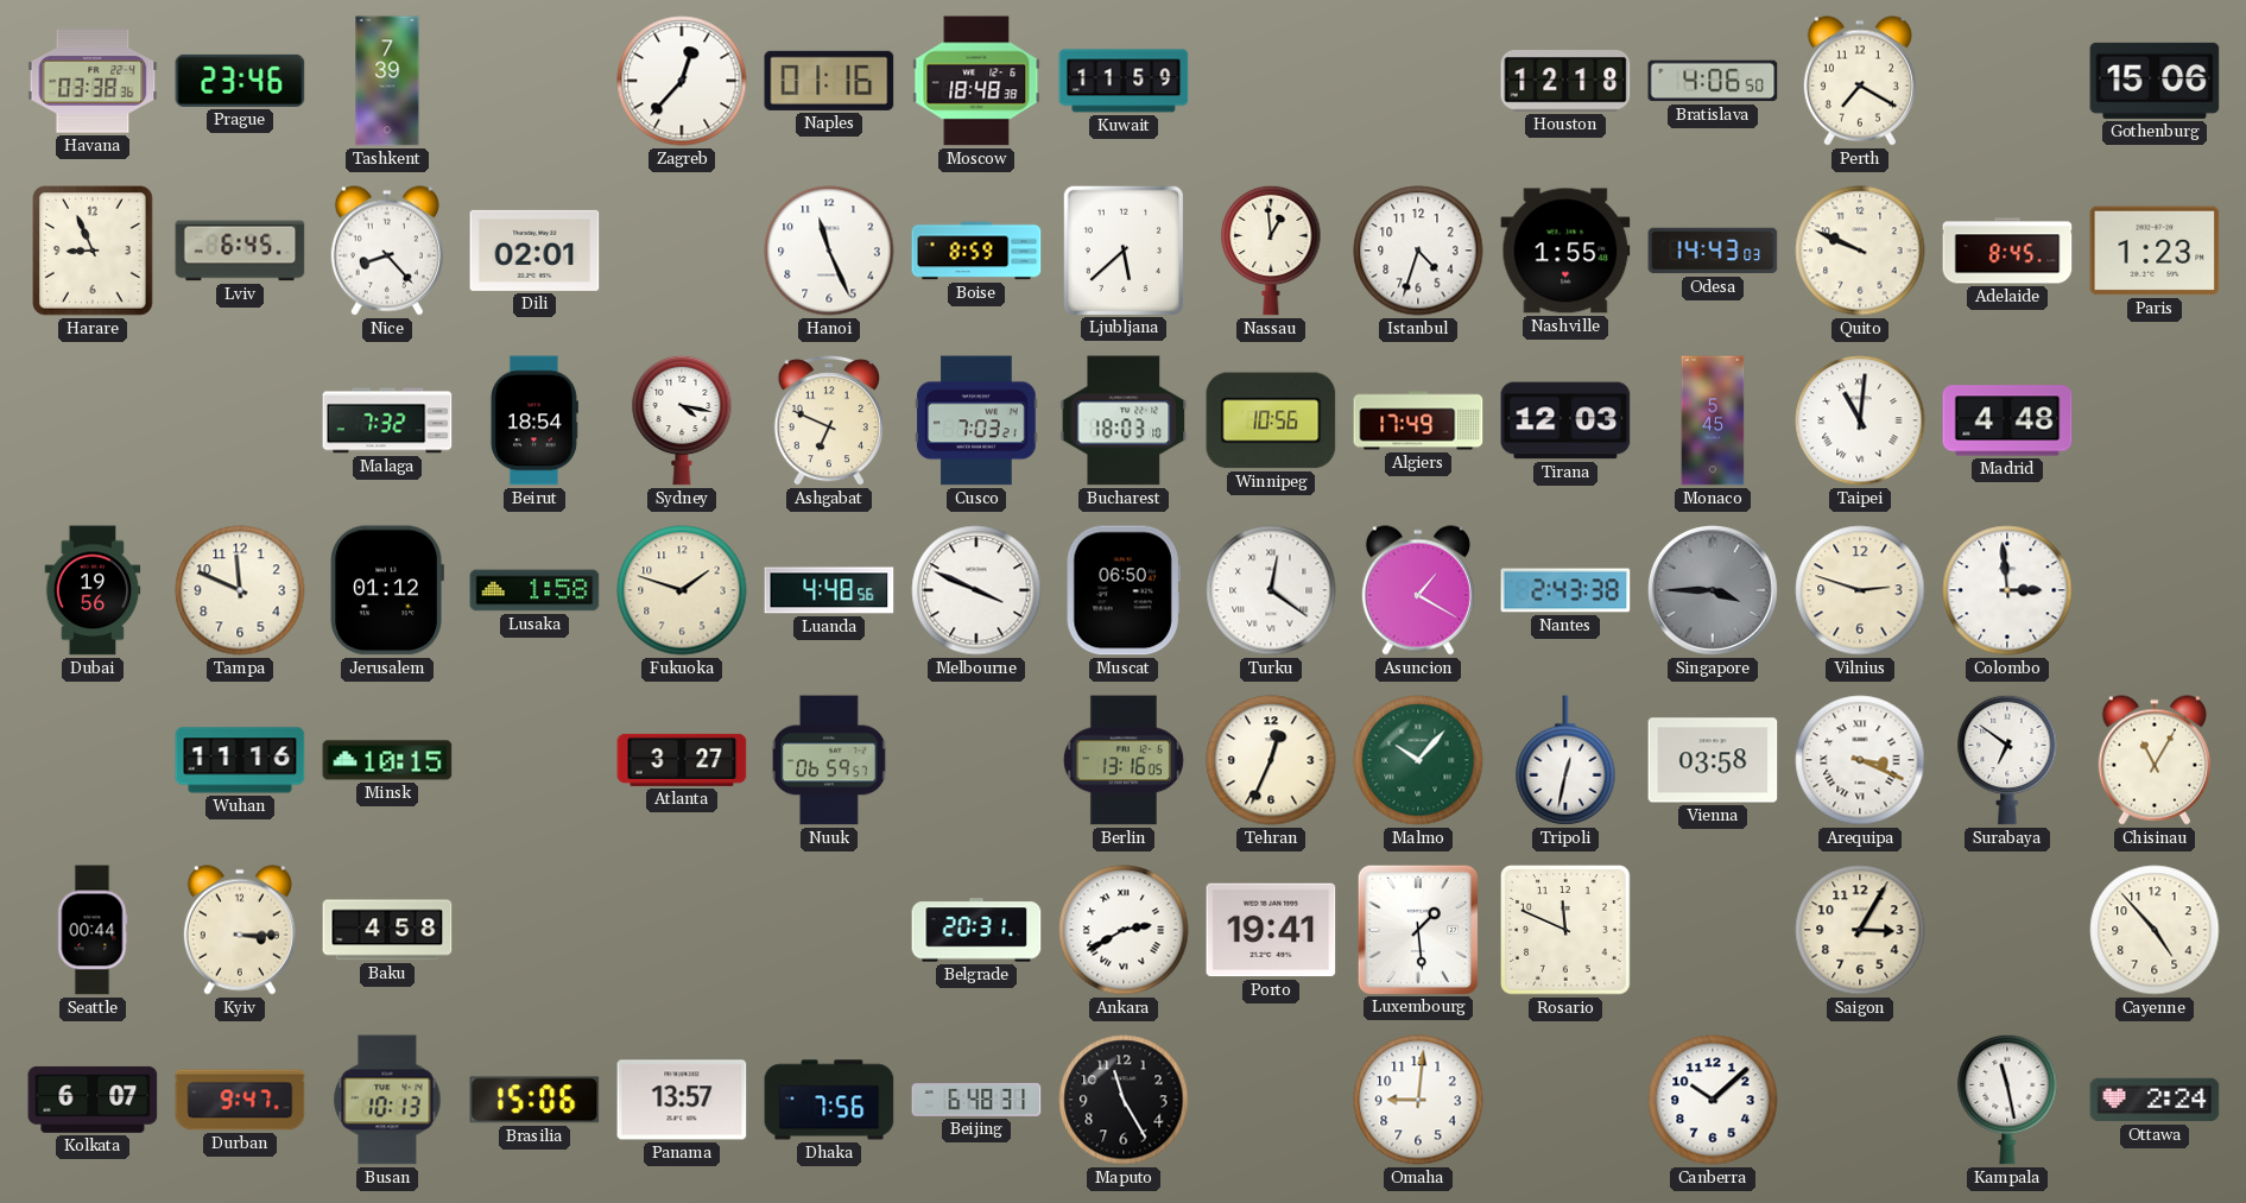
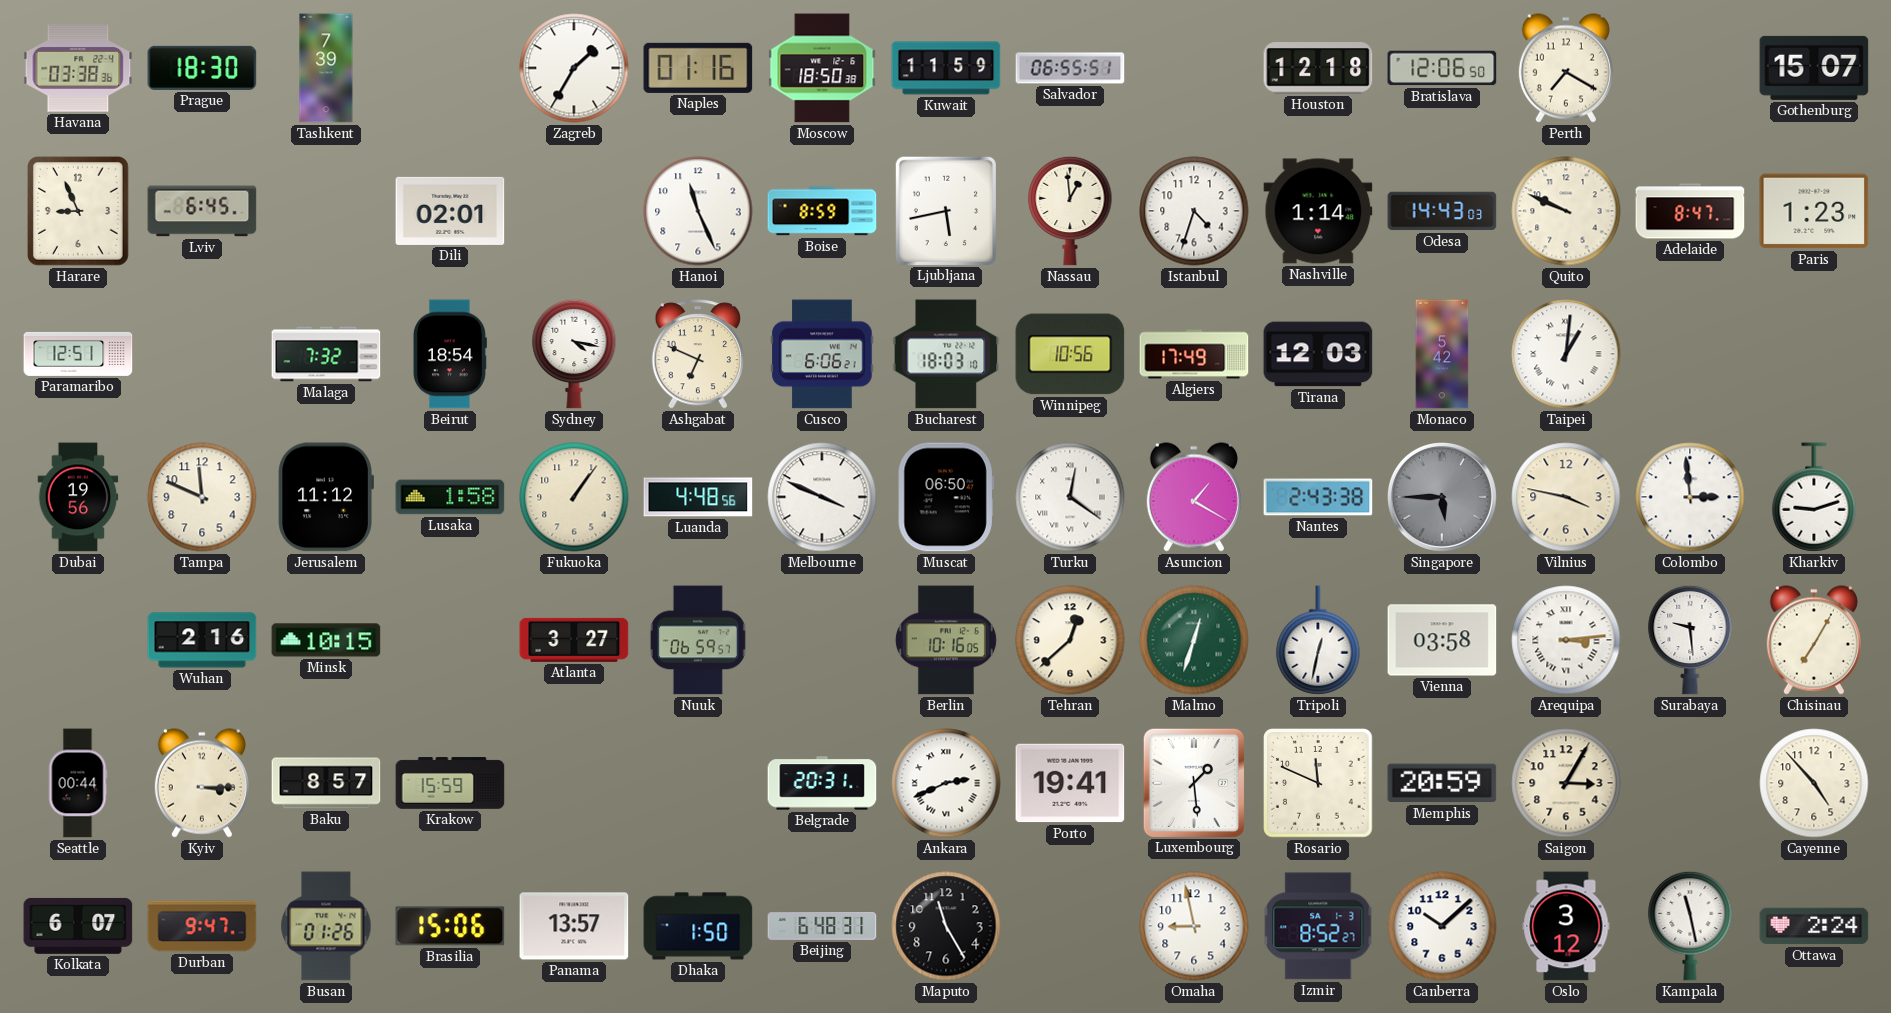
Prague: 23:46 -> 18:30
Zagreb: 12:37 -> 1:35
Moscow: 18:48 -> 18:50
Salvador: none -> 06:55
Bratislava: 4:06 -> 12:06
Gothenburg: 15:06 -> 15:07
Nice: 8:23 -> none
Ljubljana: 5:38 -> 5:43
Nashville: 1:55 -> 1:14
Adelaide: 8:45 -> 8:47
Paramaribo: none -> 12:51
Cusco: 7:03 -> 6:06
Monaco: 5:45 -> 5:42
Taipei: 11:01 -> 1:01
Madrid: 4:48 -> none
Jerusalem: 01:12 -> 11:12
Fukuoka: 1:48 -> 1:06
Singapore: 3:45 -> 5:45
Vilnius: 2:48 -> 3:47
Kharkiv: none -> 9:12
Wuhan: 11:16 -> 2:16
Berlin: 13:16 -> 10:16
Tehran: 12:34 -> 12:38
Malmo: 10:07 -> 12:33
Arequipa: 3:19 -> 3:14
Surabaya: 6:51 -> 9:29
Chisinau: 11:05 -> 7:05
Baku: 4:58 -> 8:57
Krakow: none -> 15:59
Ankara: 2:40 -> 2:41
Memphis: none -> 20:59
Busan: 10:13 -> 01:26
Dhaka: 7:56 -> 1:50
Omaha: 9:01 -> 8:58
Izmir: none -> 8:52
Oslo: none -> 3:12
